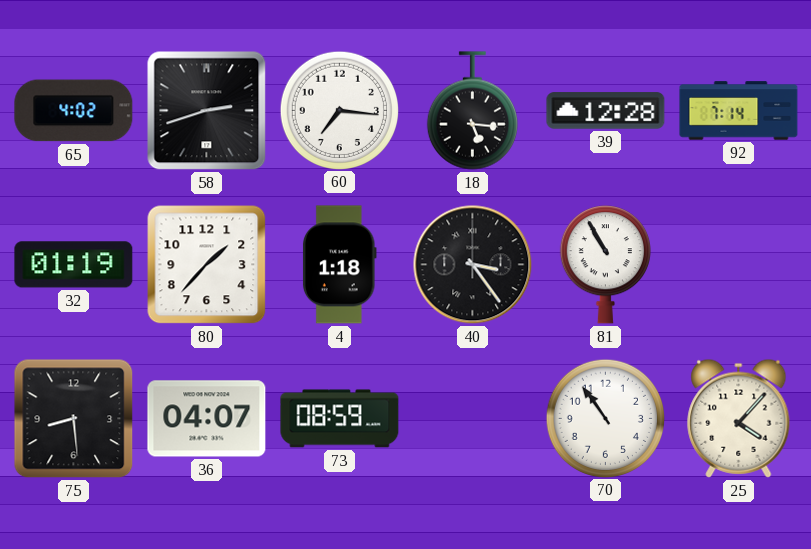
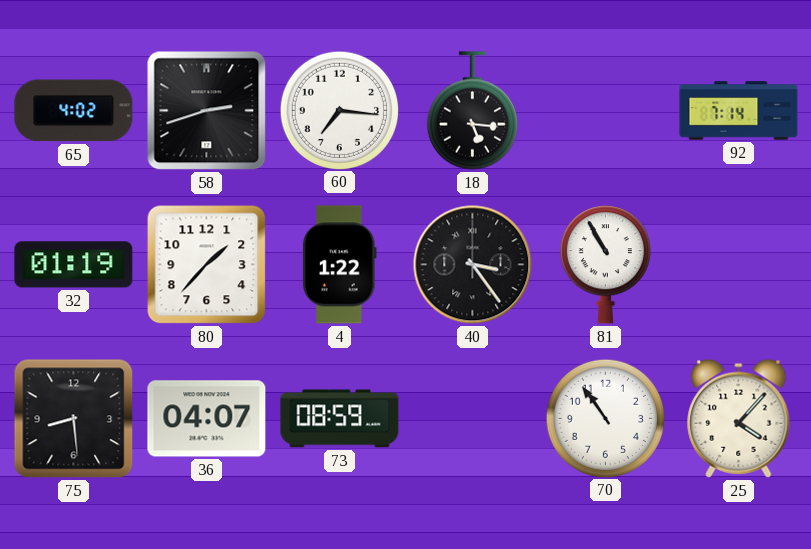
39: 12:28 -> none
4: 1:18 -> 1:22
